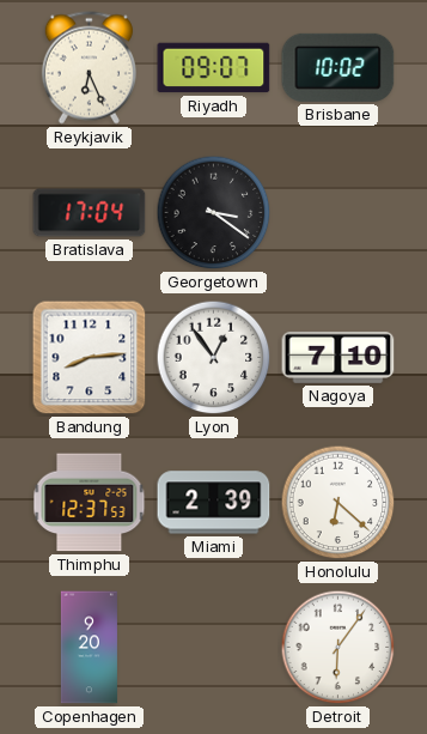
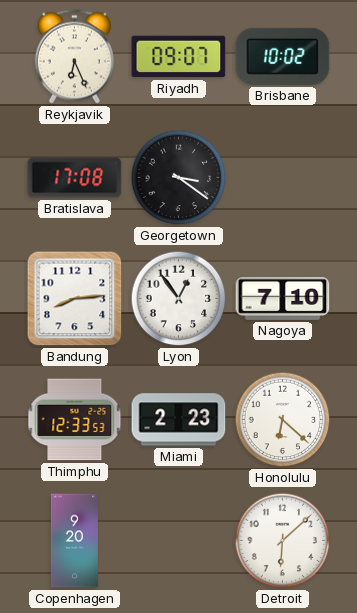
Bratislava: 17:04 -> 17:08
Thimphu: 12:37 -> 12:33
Miami: 2:39 -> 2:23
Detroit: 6:06 -> 6:08
